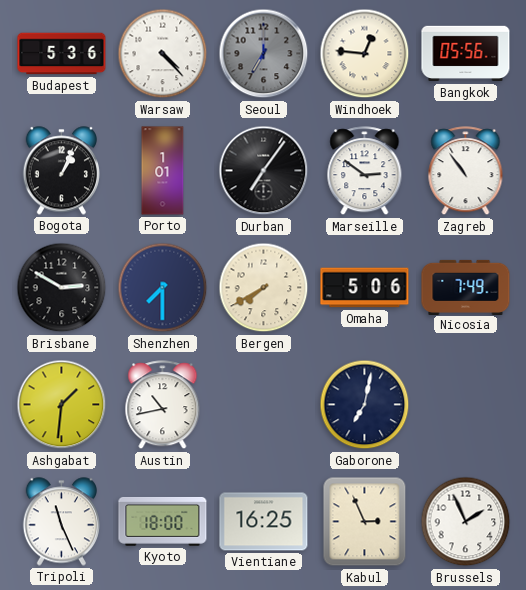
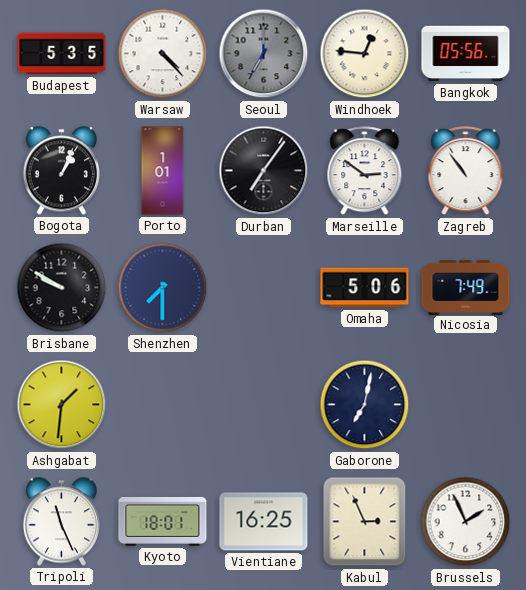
Budapest: 5:36 -> 5:35
Brisbane: 2:50 -> 9:50
Bergen: 7:40 -> none
Austin: 10:43 -> none
Kyoto: 18:00 -> 18:01
